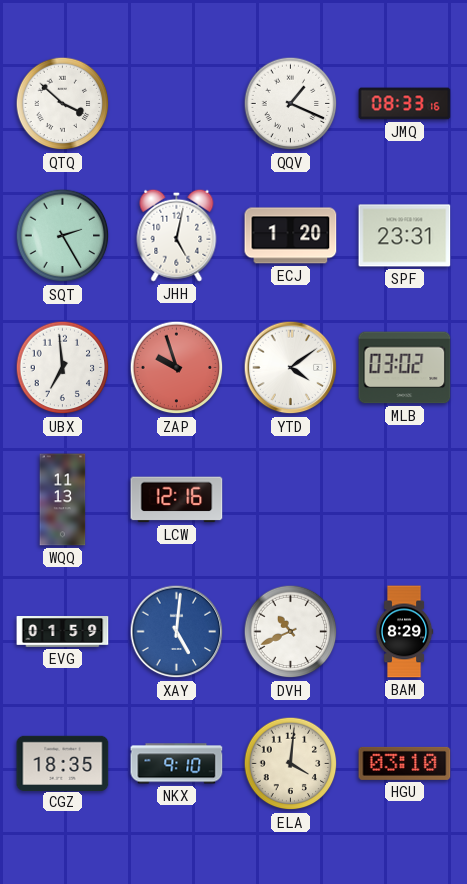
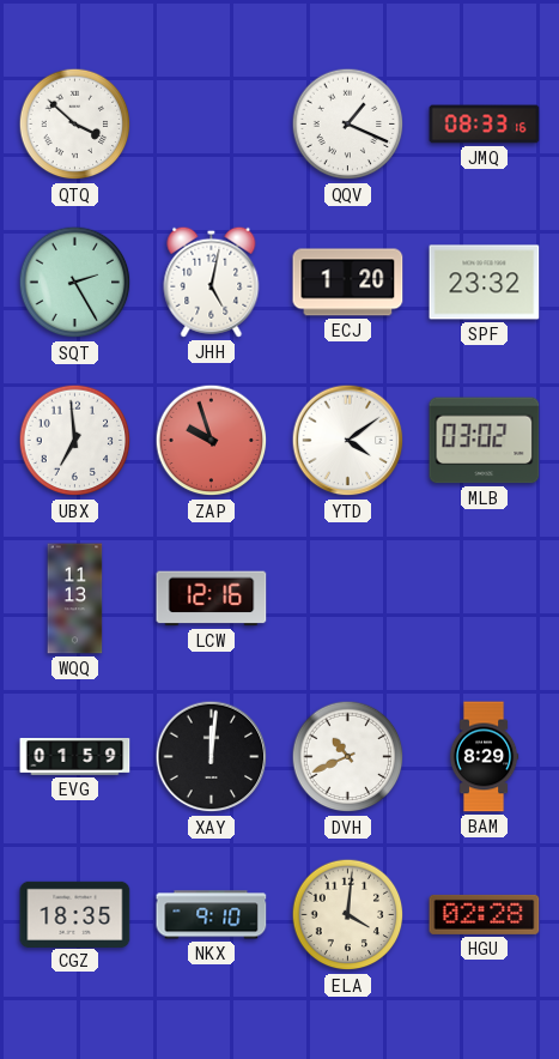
SPF: 23:31 -> 23:32
XAY: 5:01 -> 12:01
XAY dial: blue -> black
HGU: 03:10 -> 02:28
